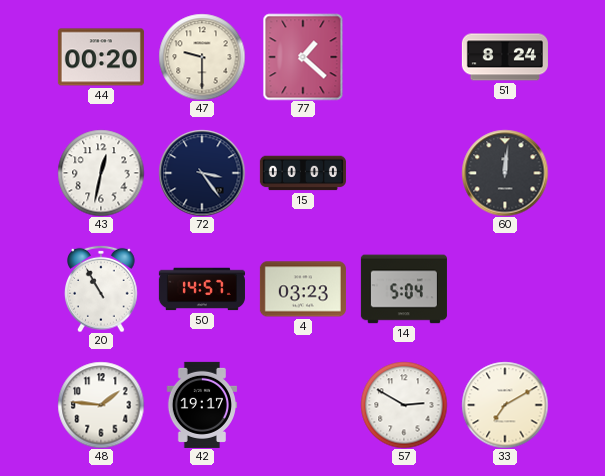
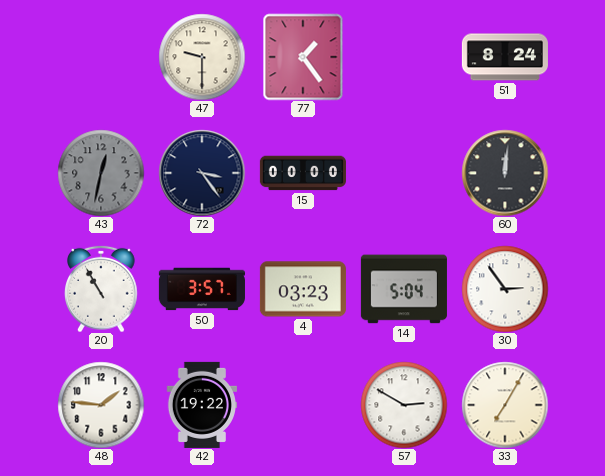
44: 00:20 -> none
77: 1:22 -> 1:24
43 dial: white -> grey
50: 14:57 -> 3:57
30: none -> 2:54
42: 19:17 -> 19:22
33: 7:10 -> 7:05
